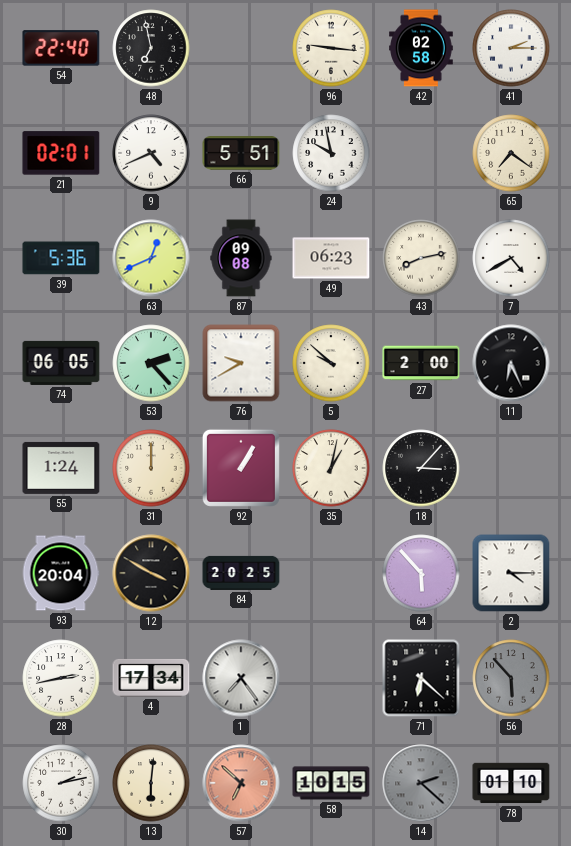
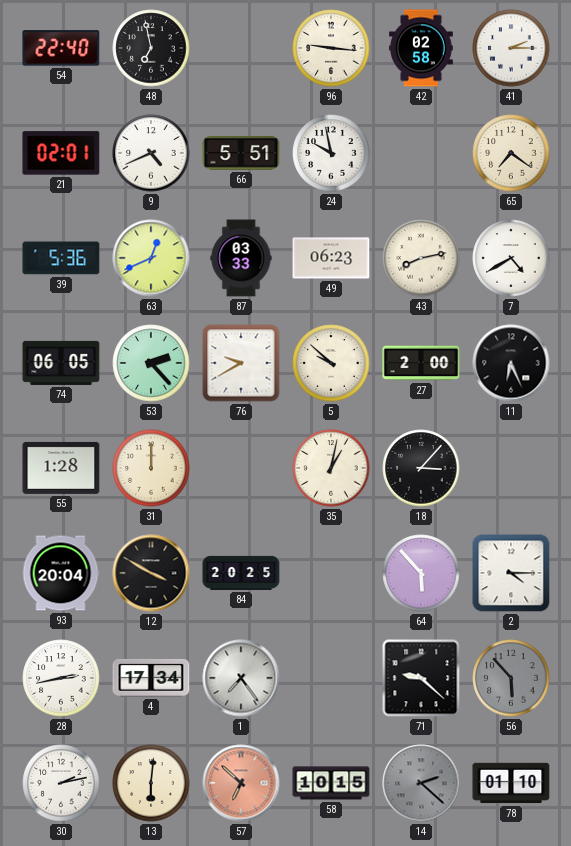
87: 09:08 -> 03:33
55: 1:24 -> 1:28
92: 1:05 -> none
71: 6:22 -> 9:22
